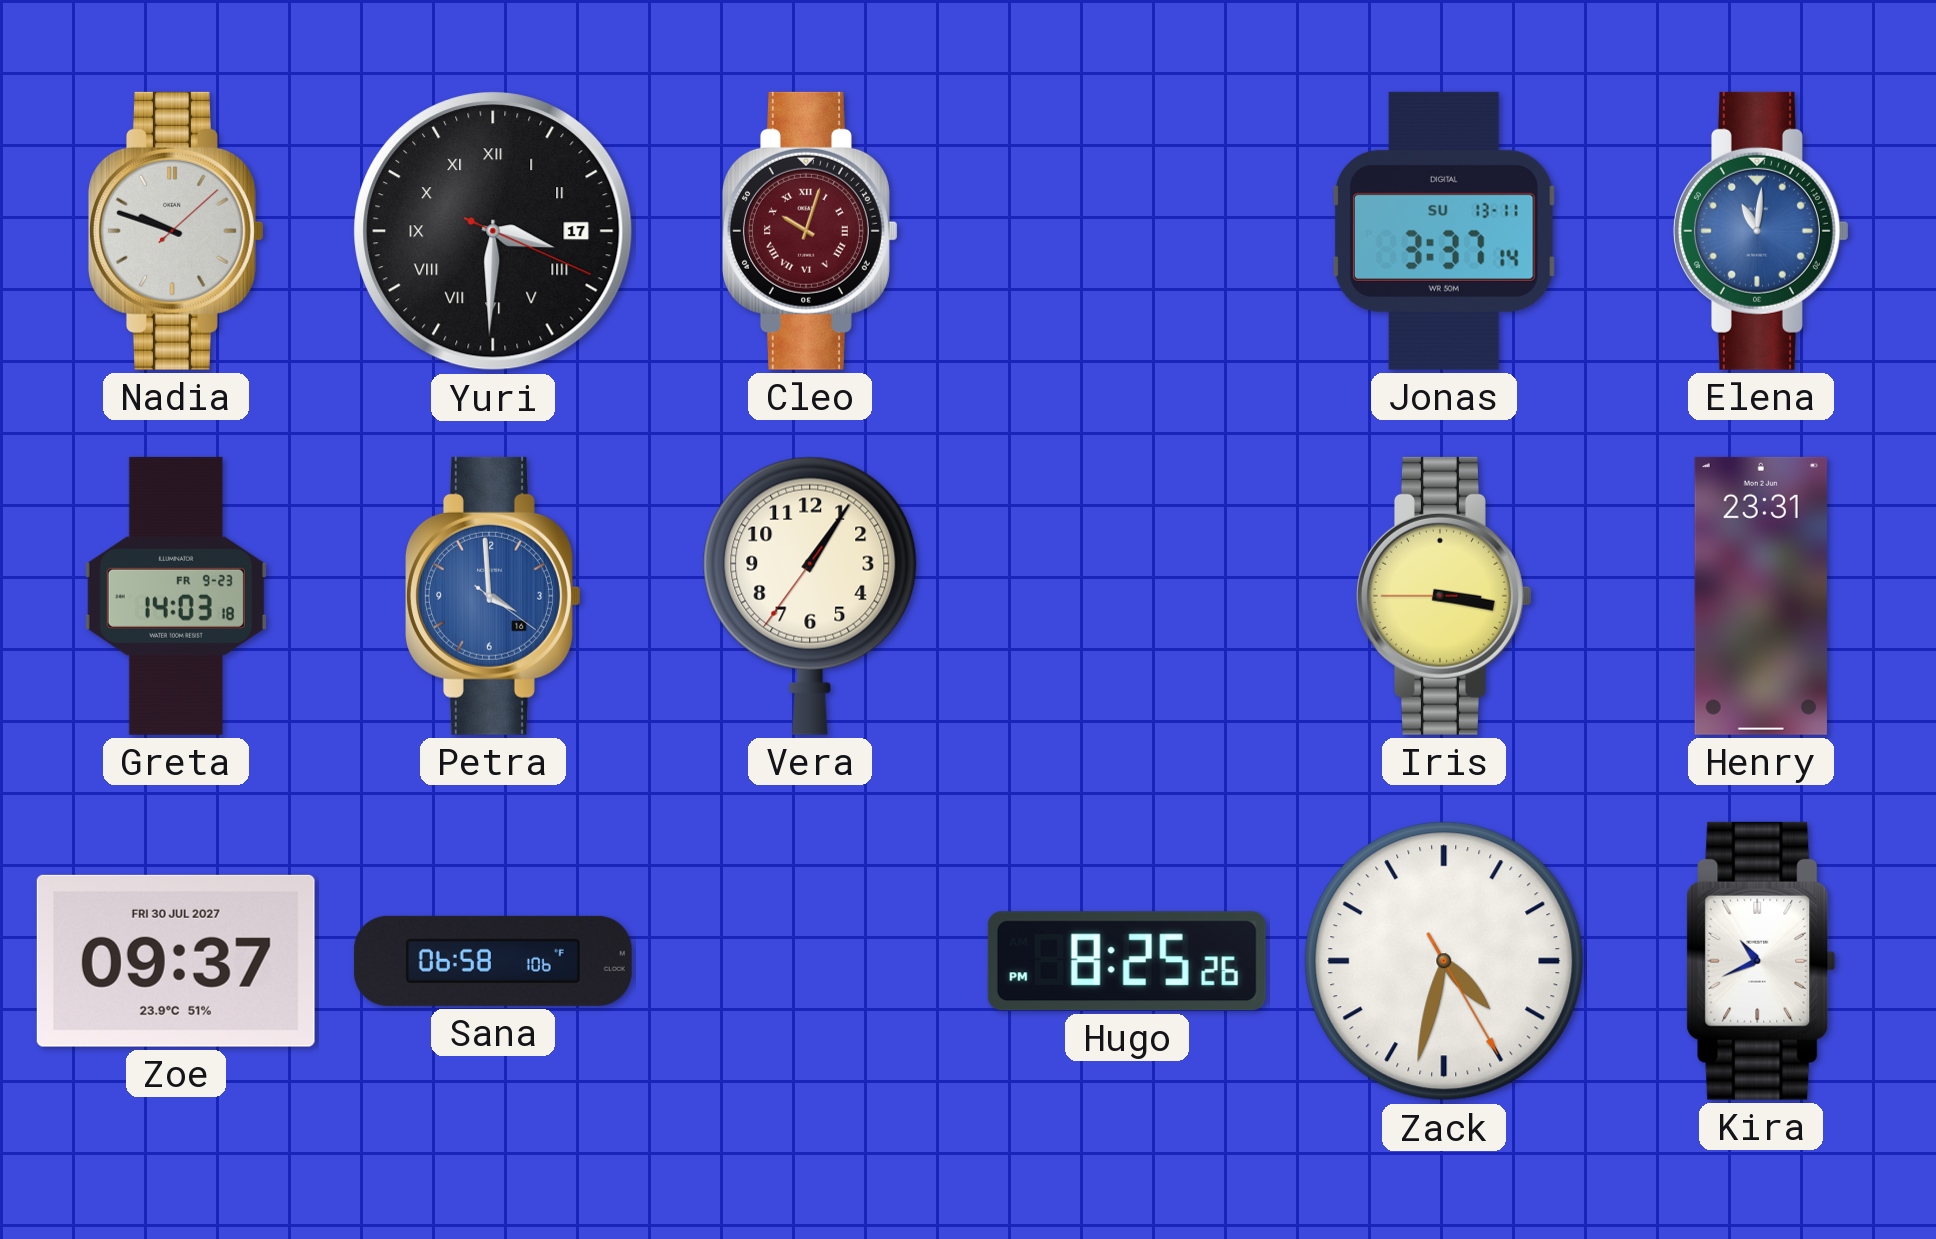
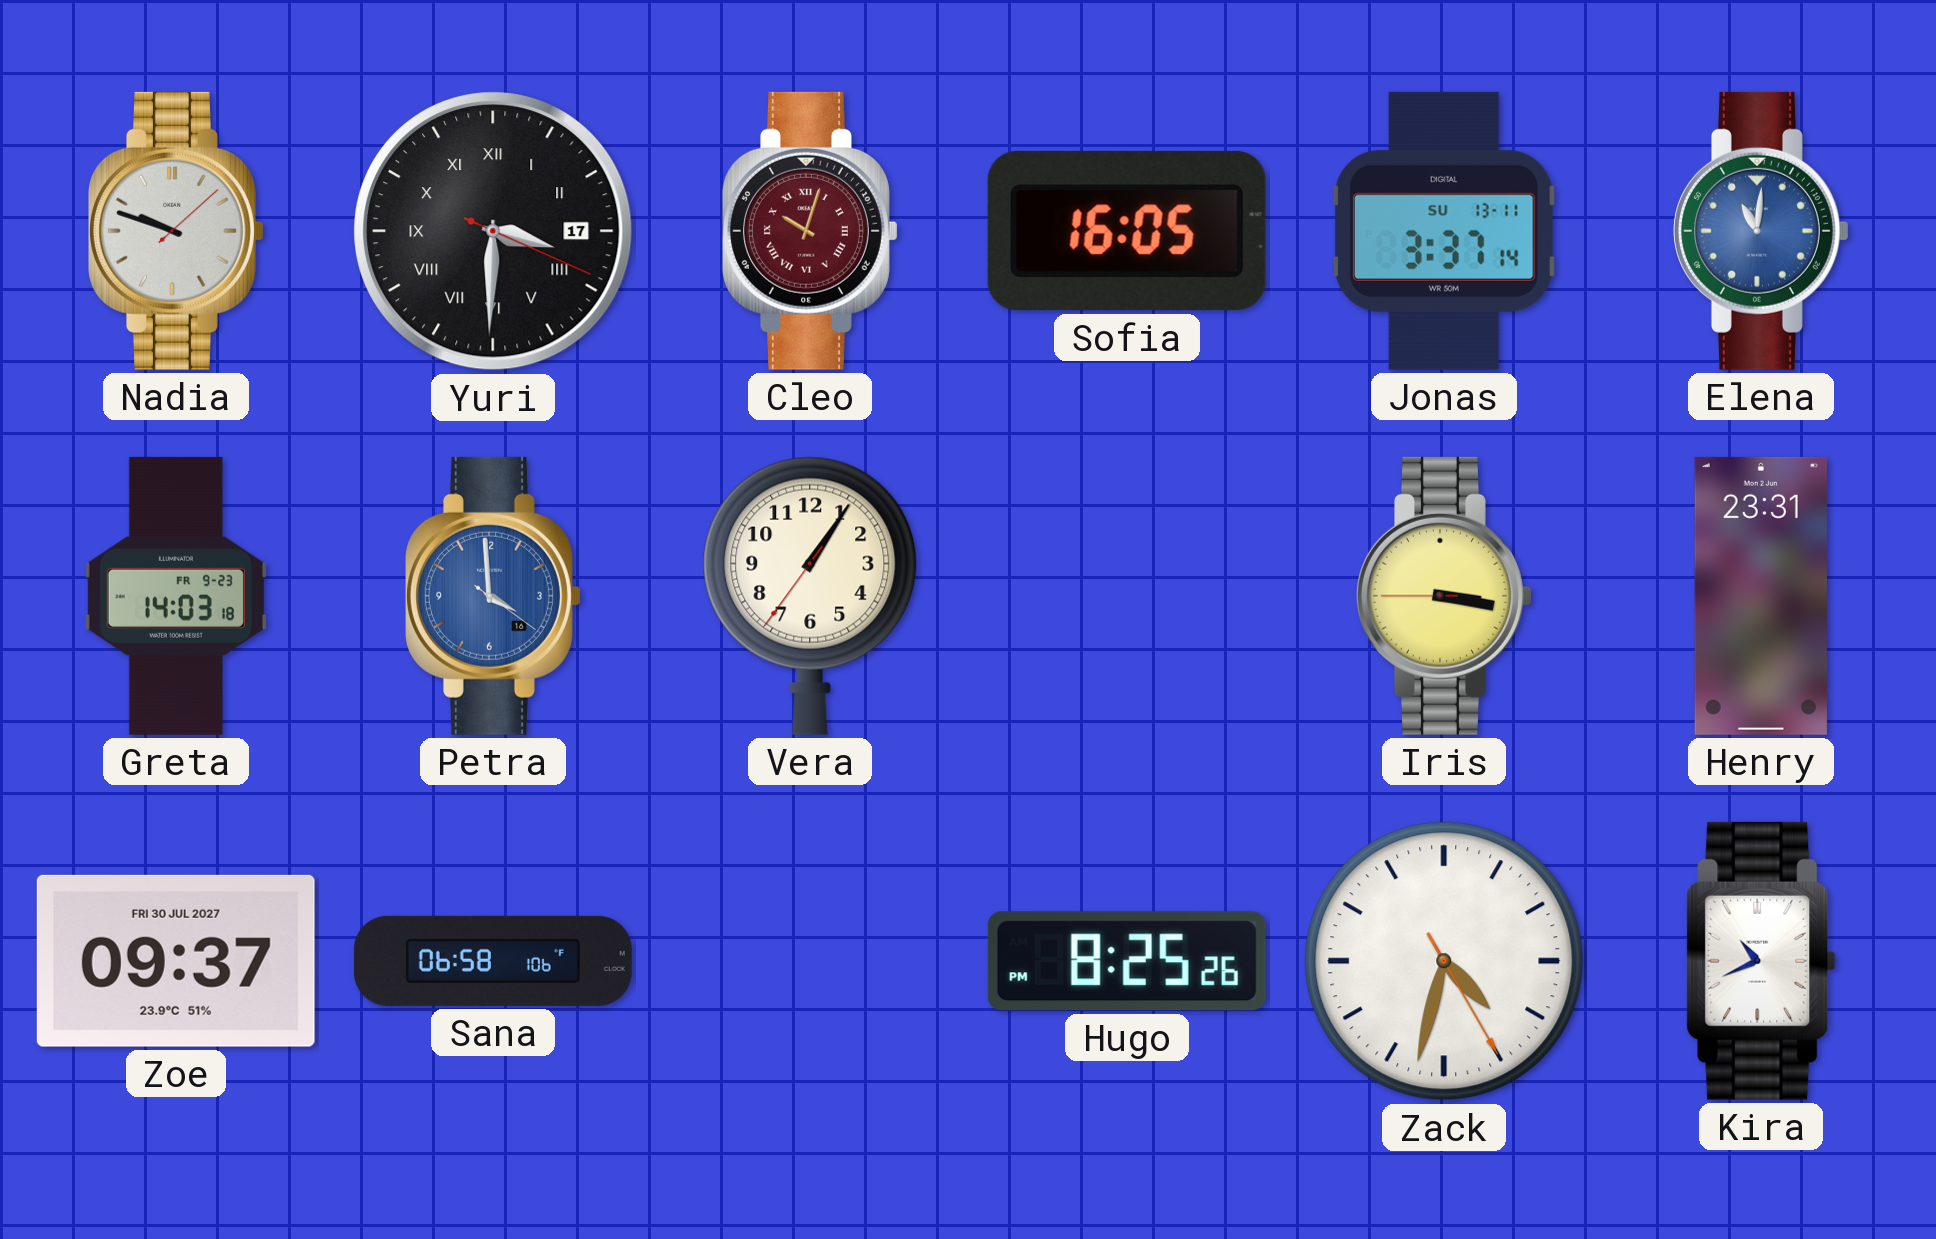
Sofia: none -> 16:05
